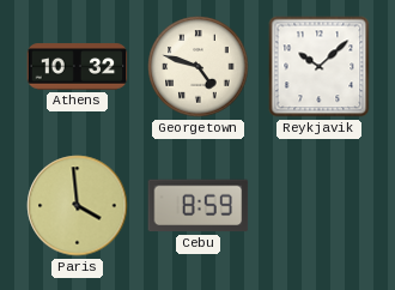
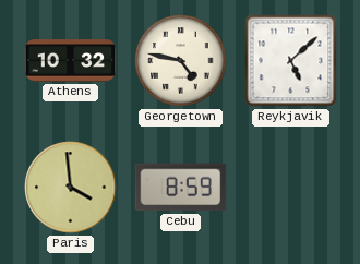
Georgetown: 4:48 -> 4:47
Reykjavik: 10:08 -> 5:08
